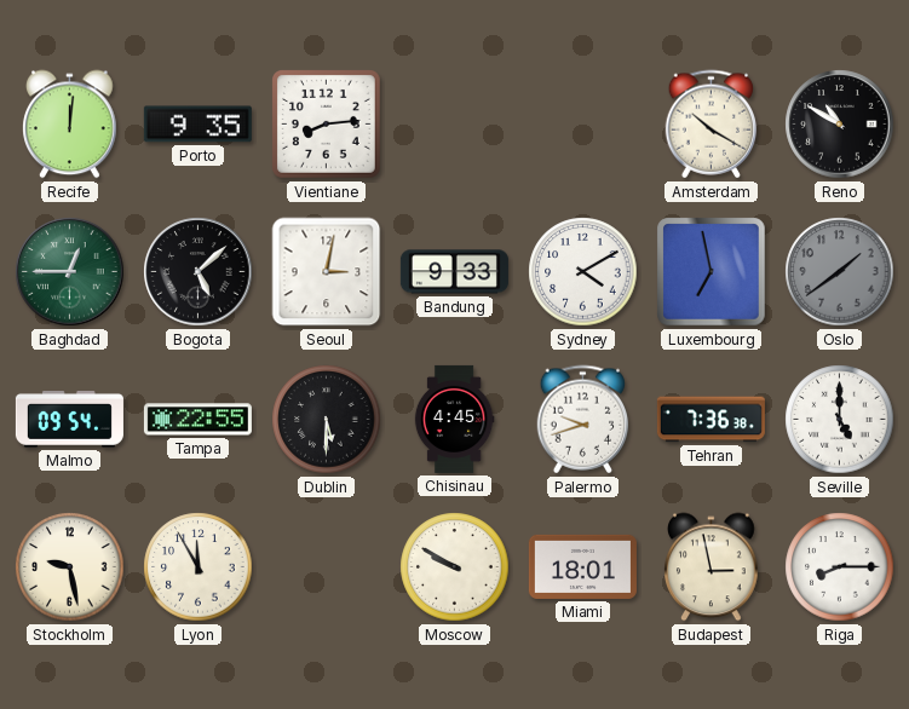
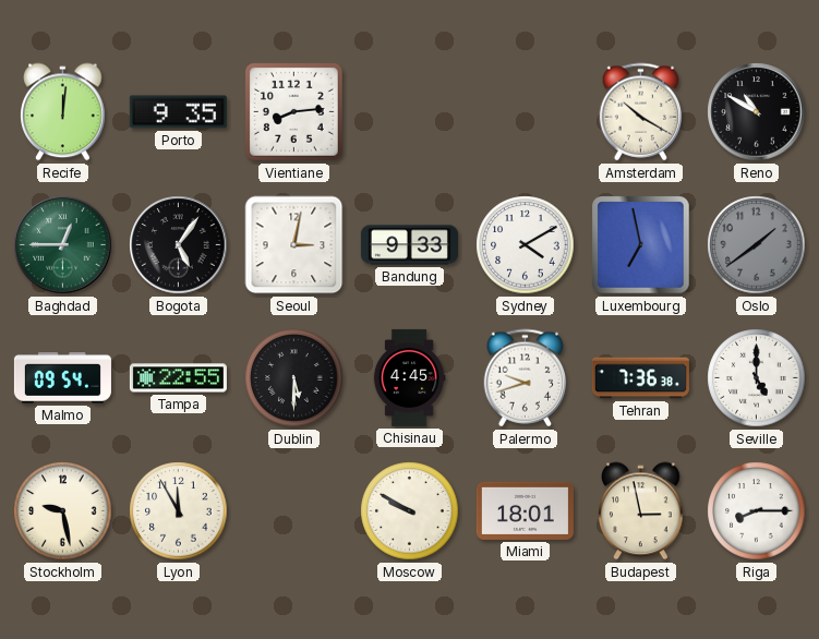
Bogota: 5:08 -> 5:06
